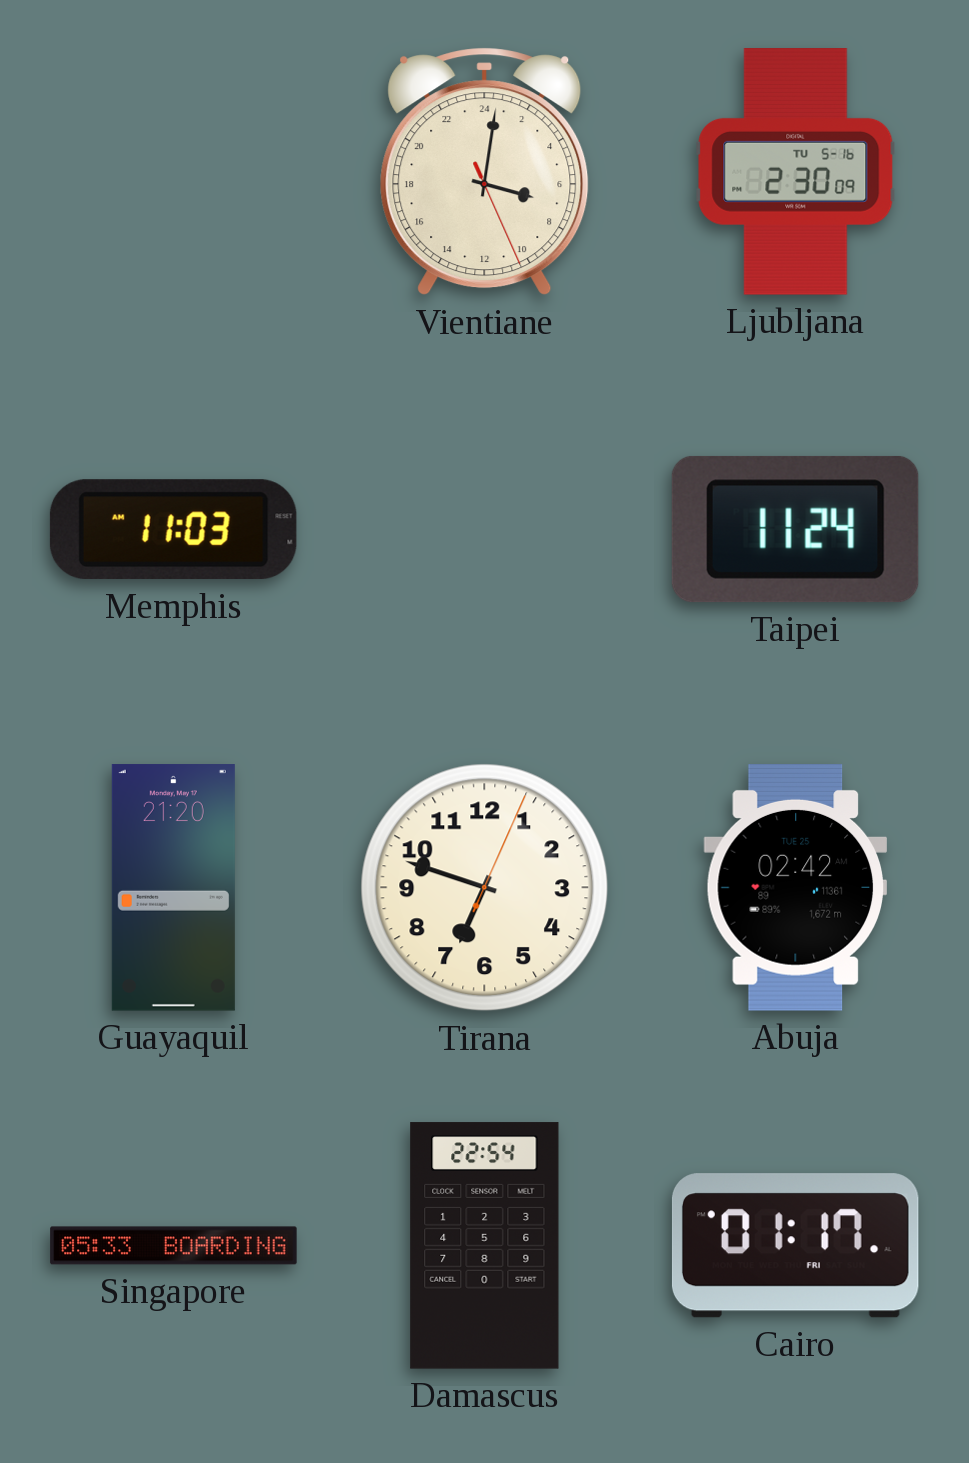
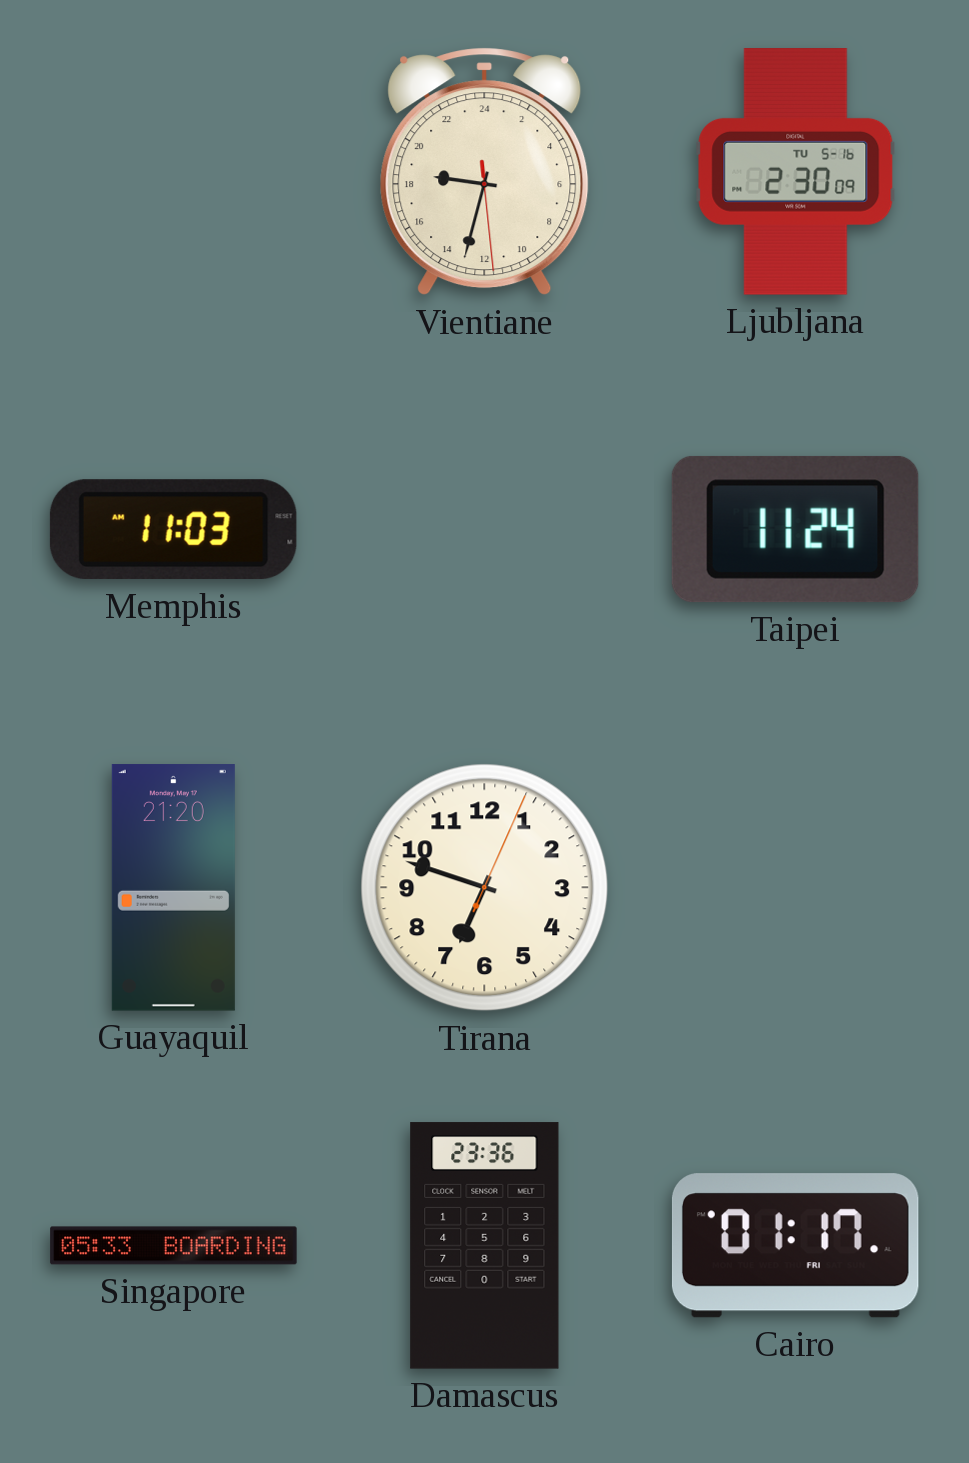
Vientiane: 7:01 -> 18:32
Abuja: 02:42 -> none
Damascus: 22:54 -> 23:36
